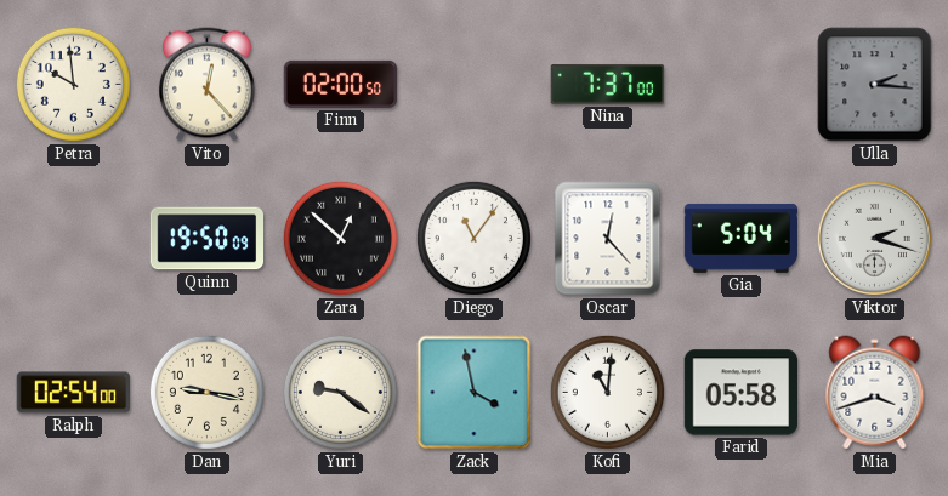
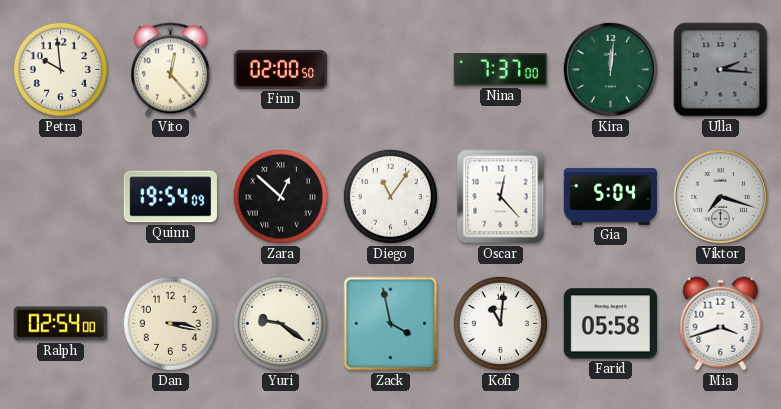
Kira: none -> 12:01
Quinn: 19:50 -> 19:54
Viktor: 2:18 -> 7:18
Dan: 9:17 -> 3:17
